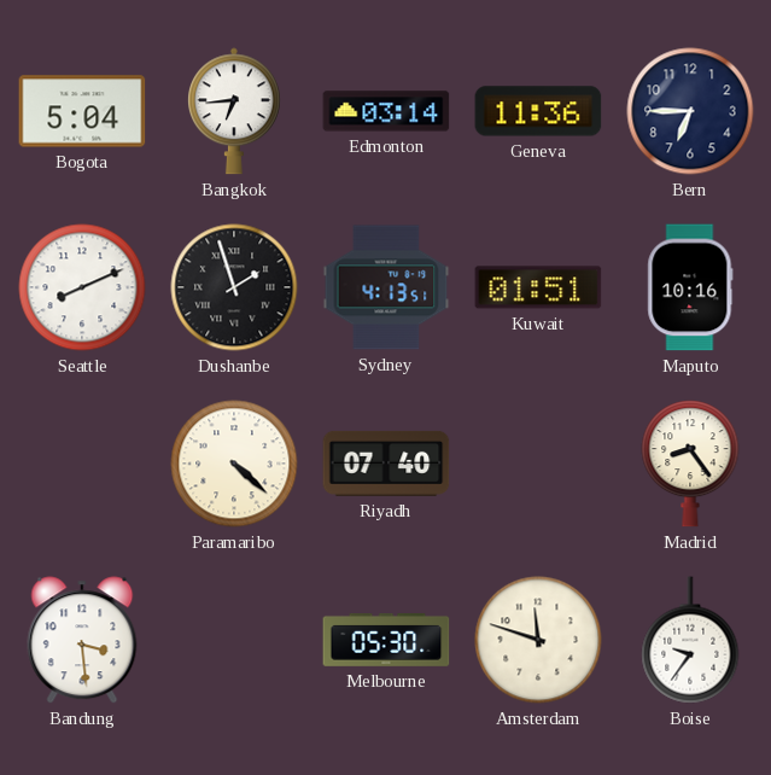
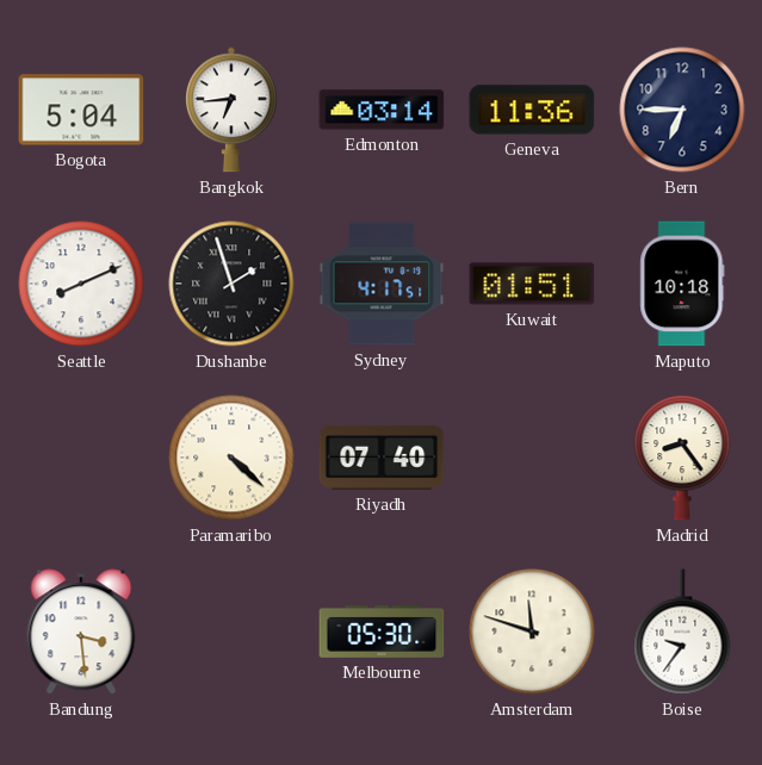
Sydney: 4:13 -> 4:17
Maputo: 10:16 -> 10:18
